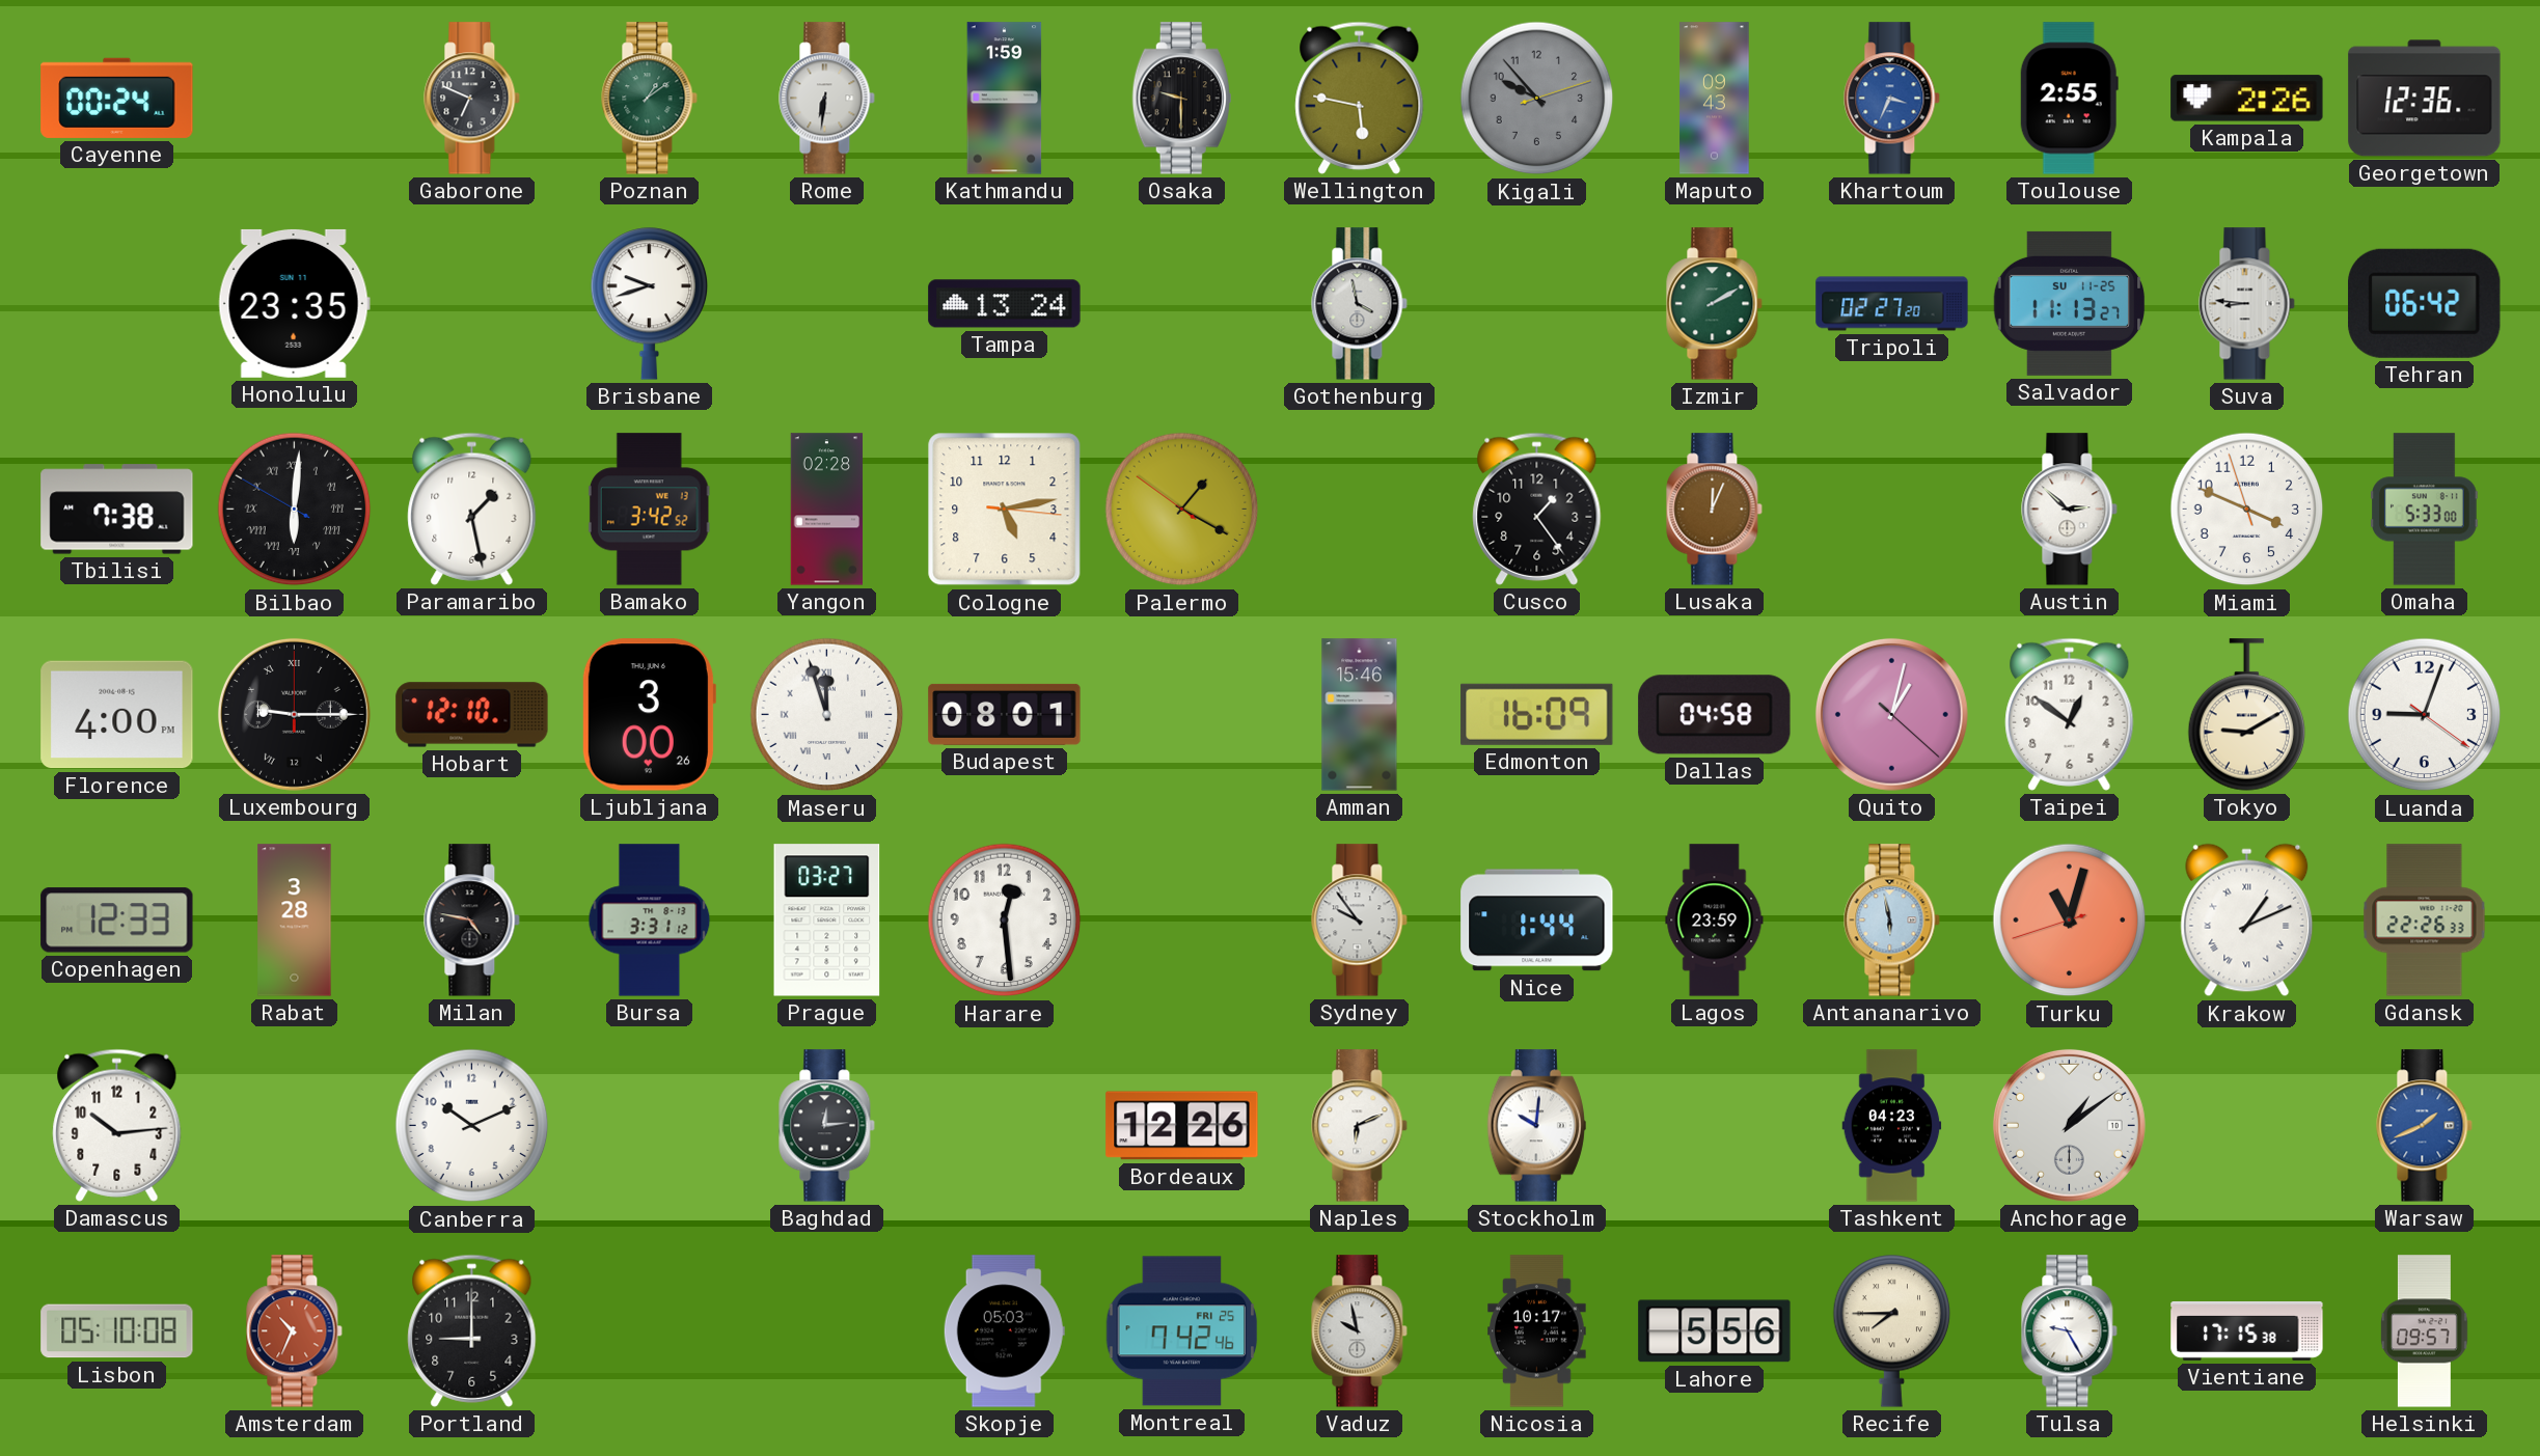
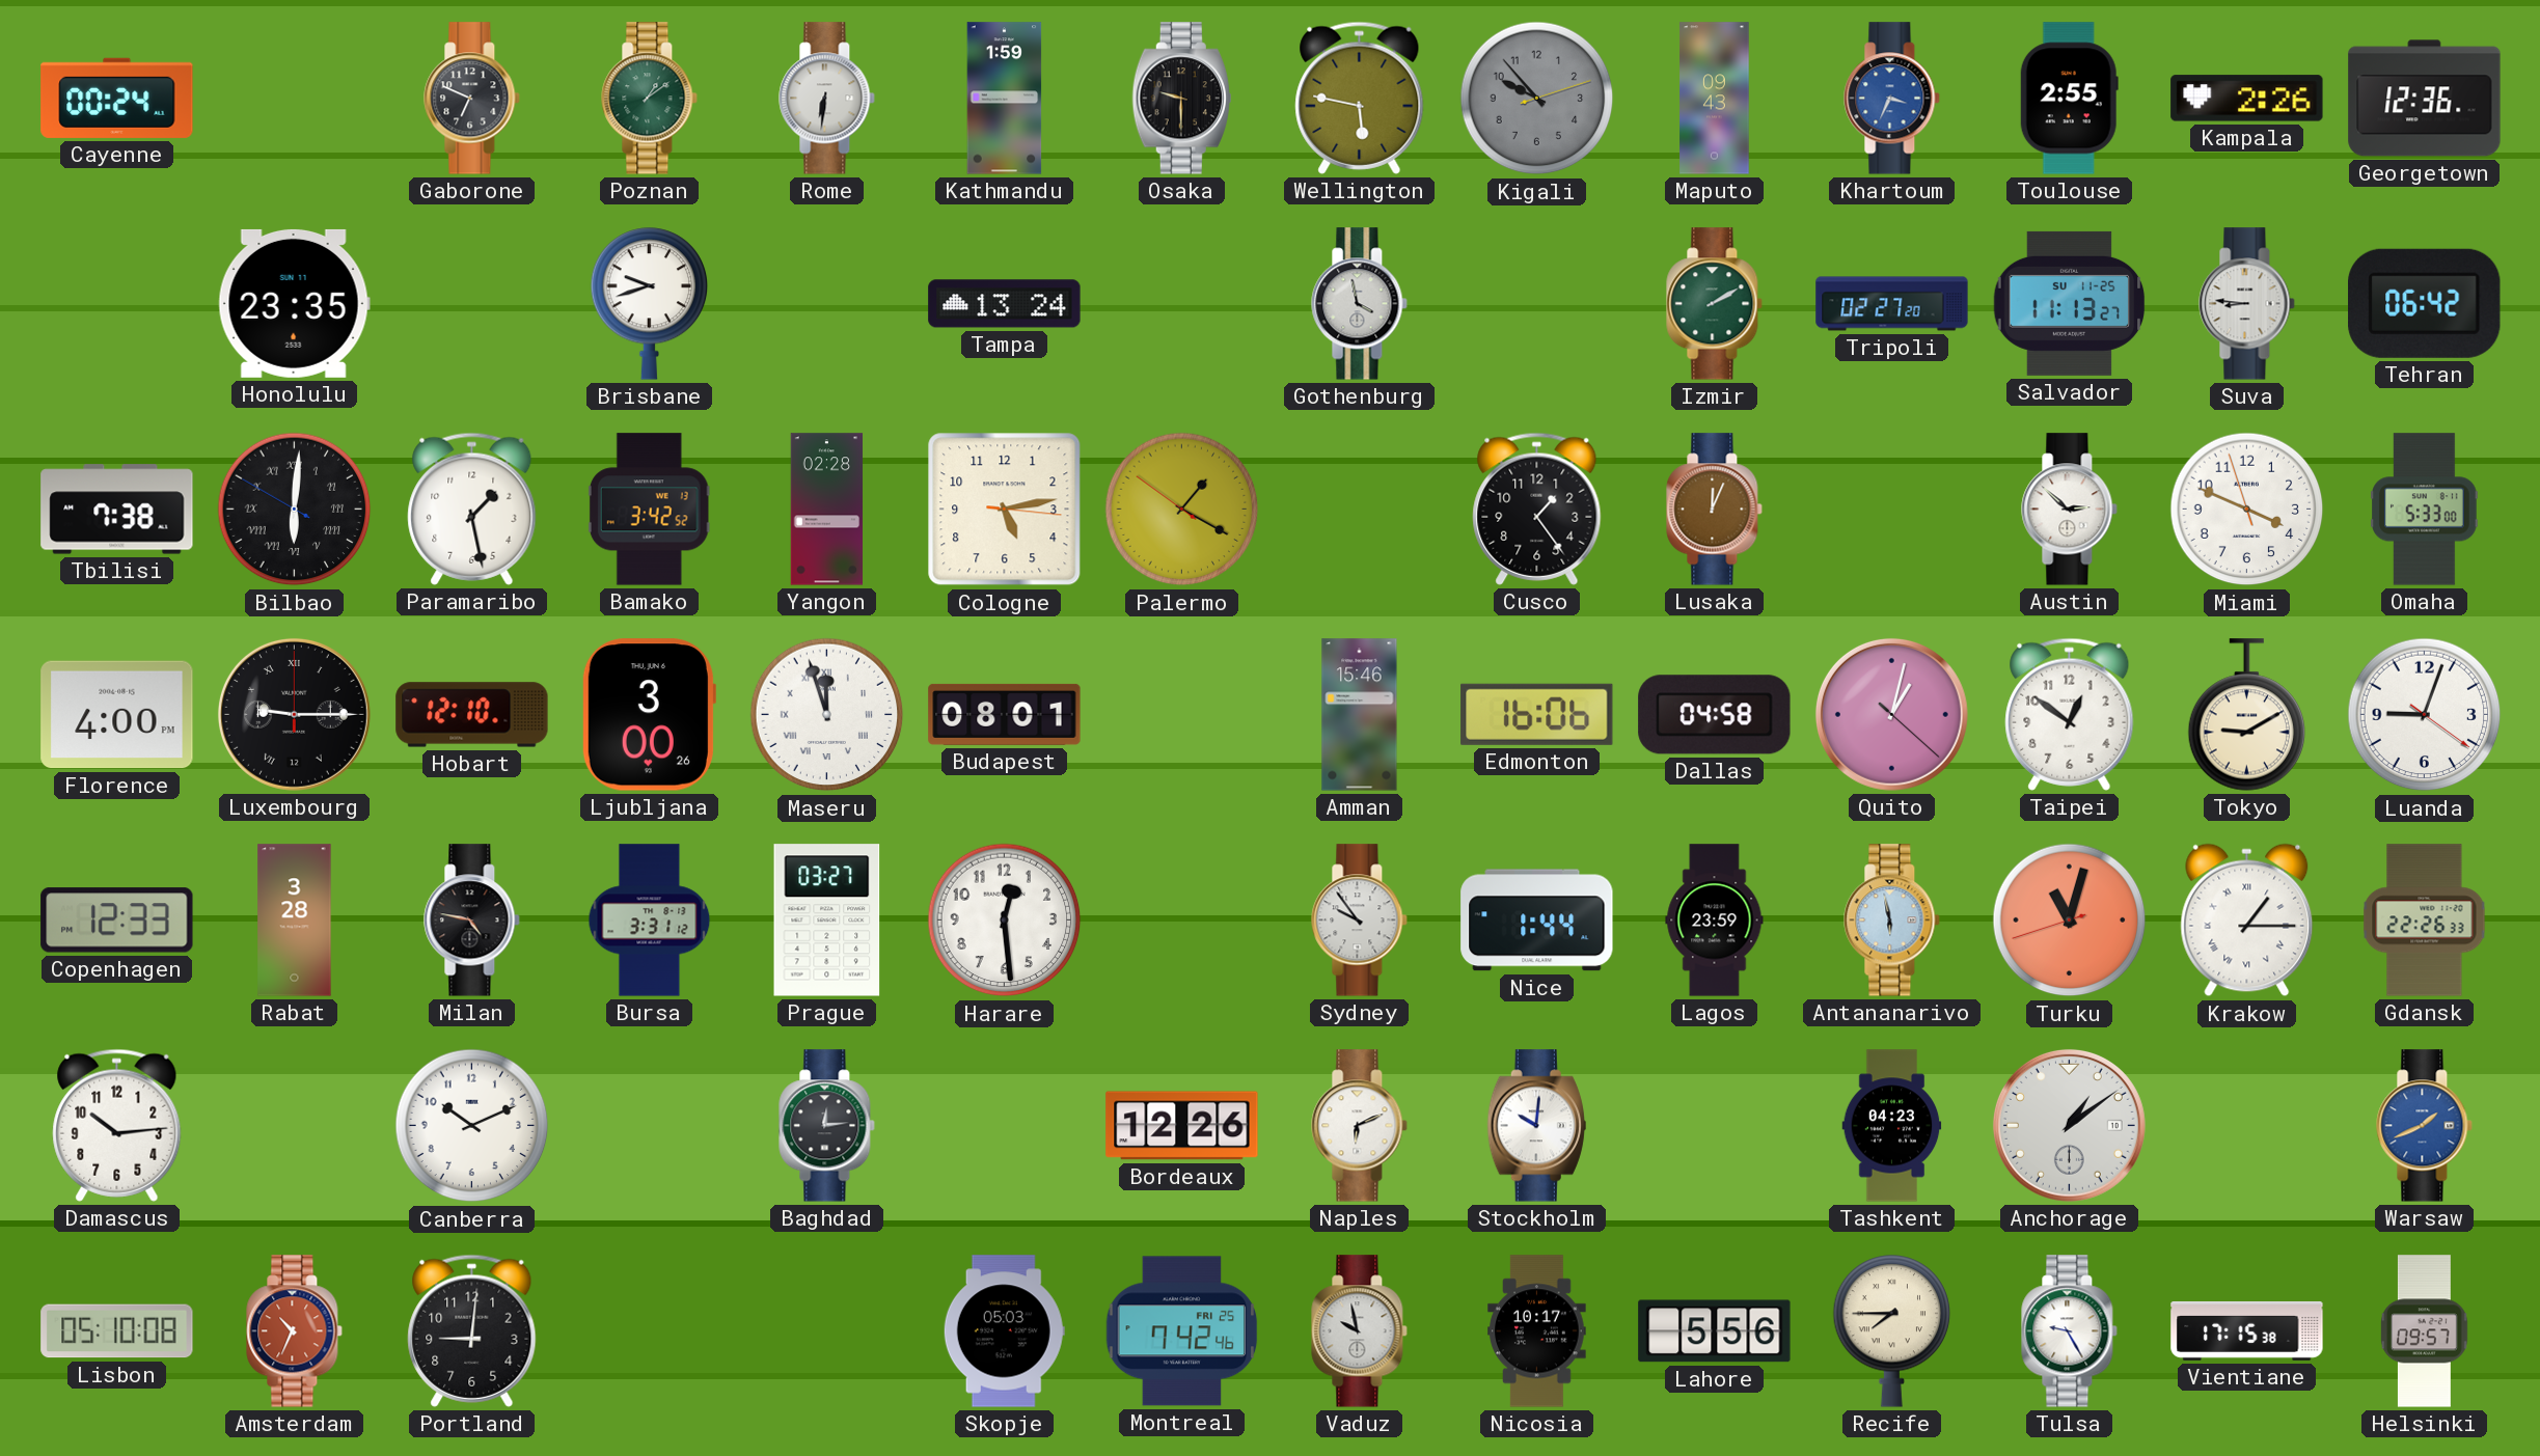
Edmonton: 16:09 -> 16:06
Krakow: 1:11 -> 1:15
Portland: 9:00 -> 9:01
